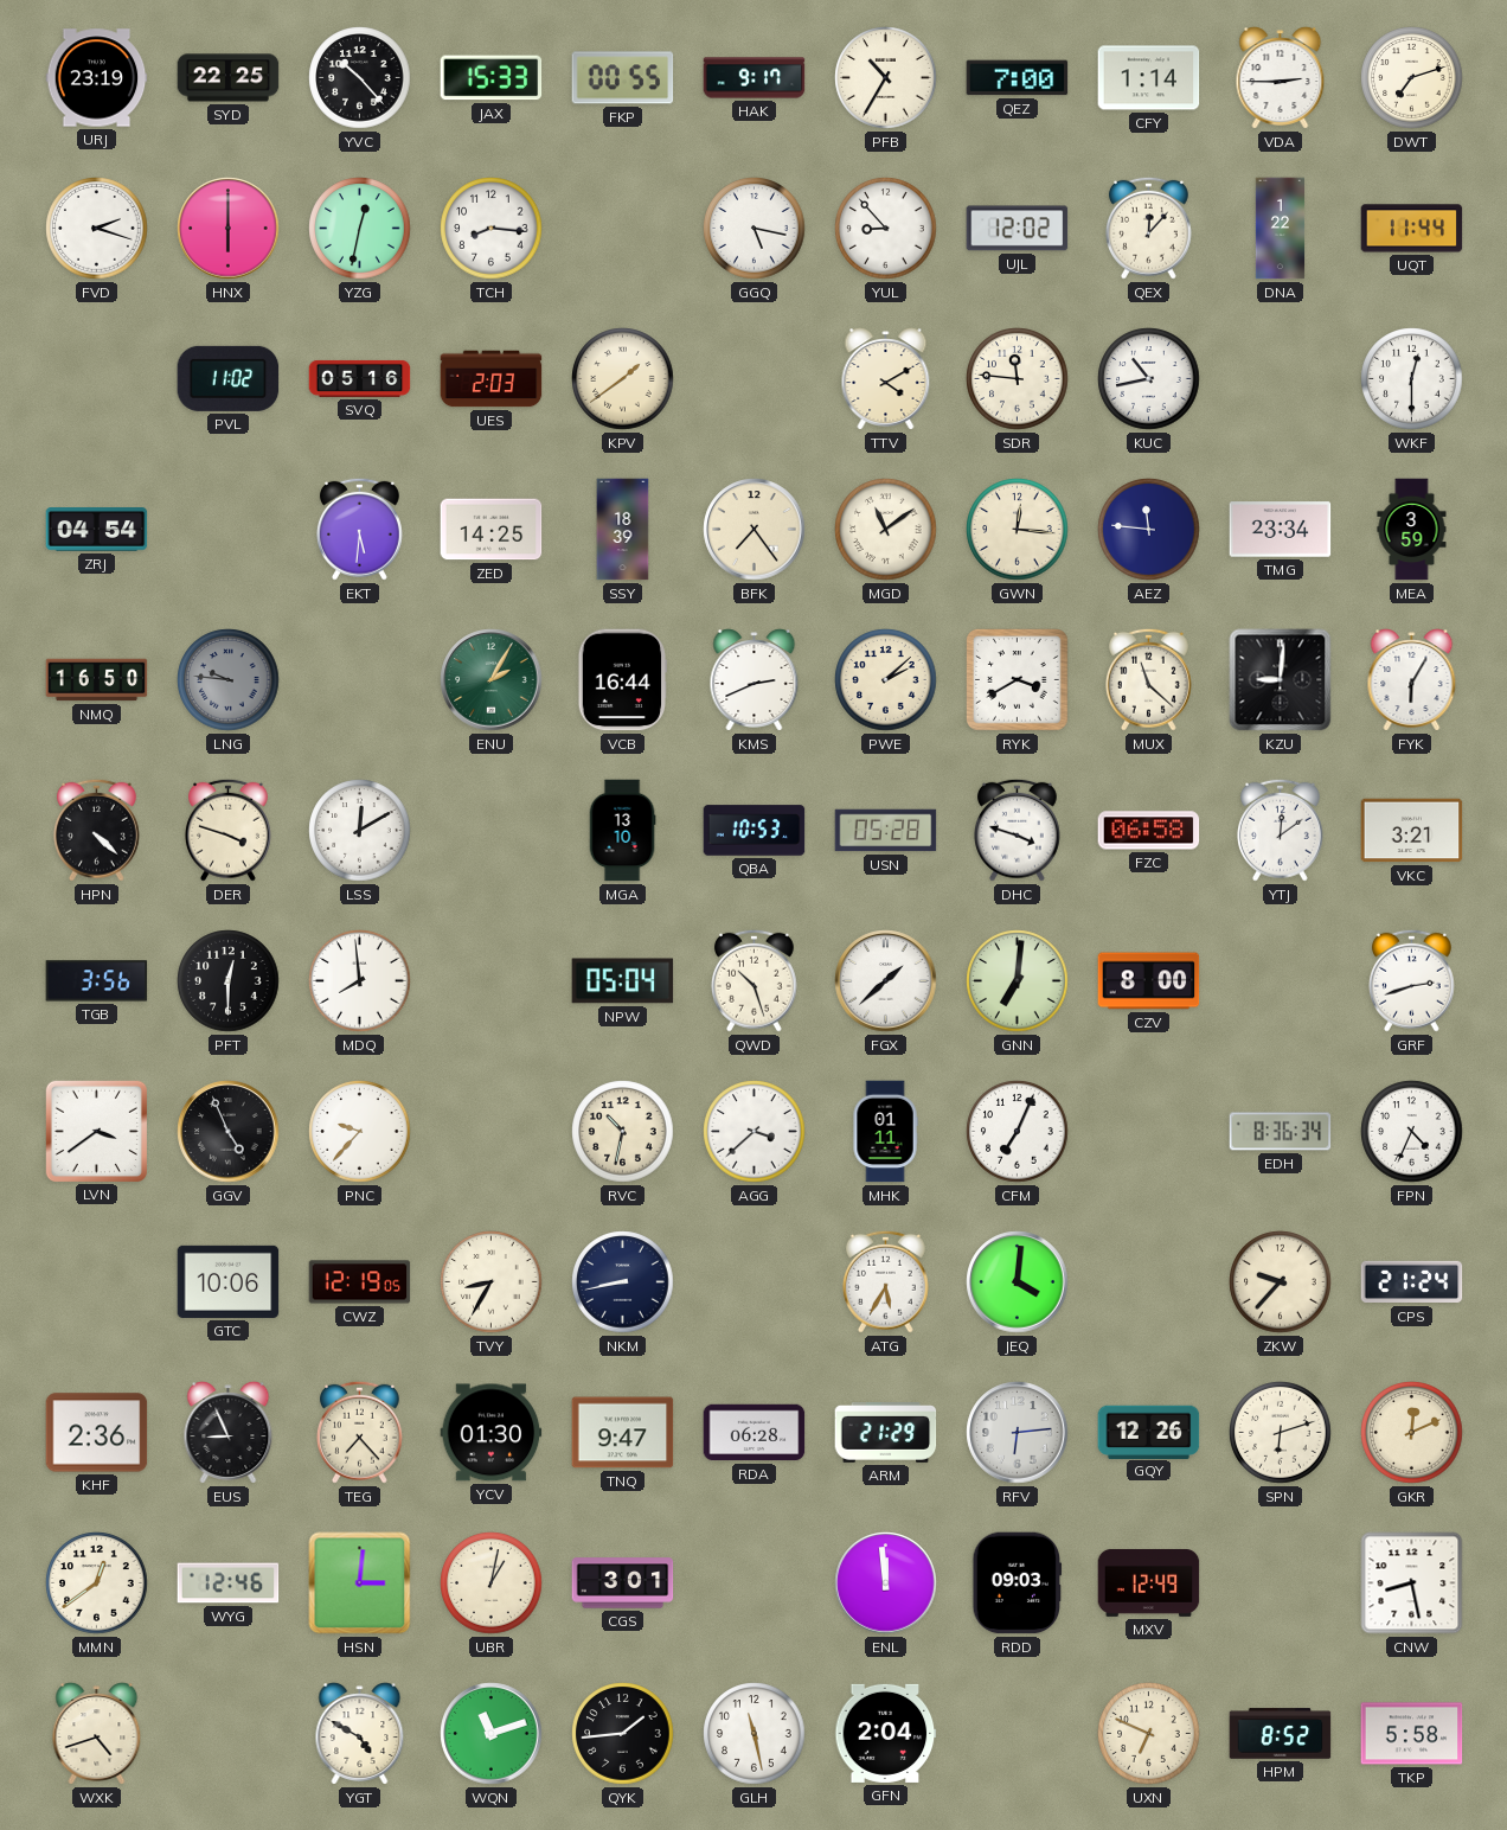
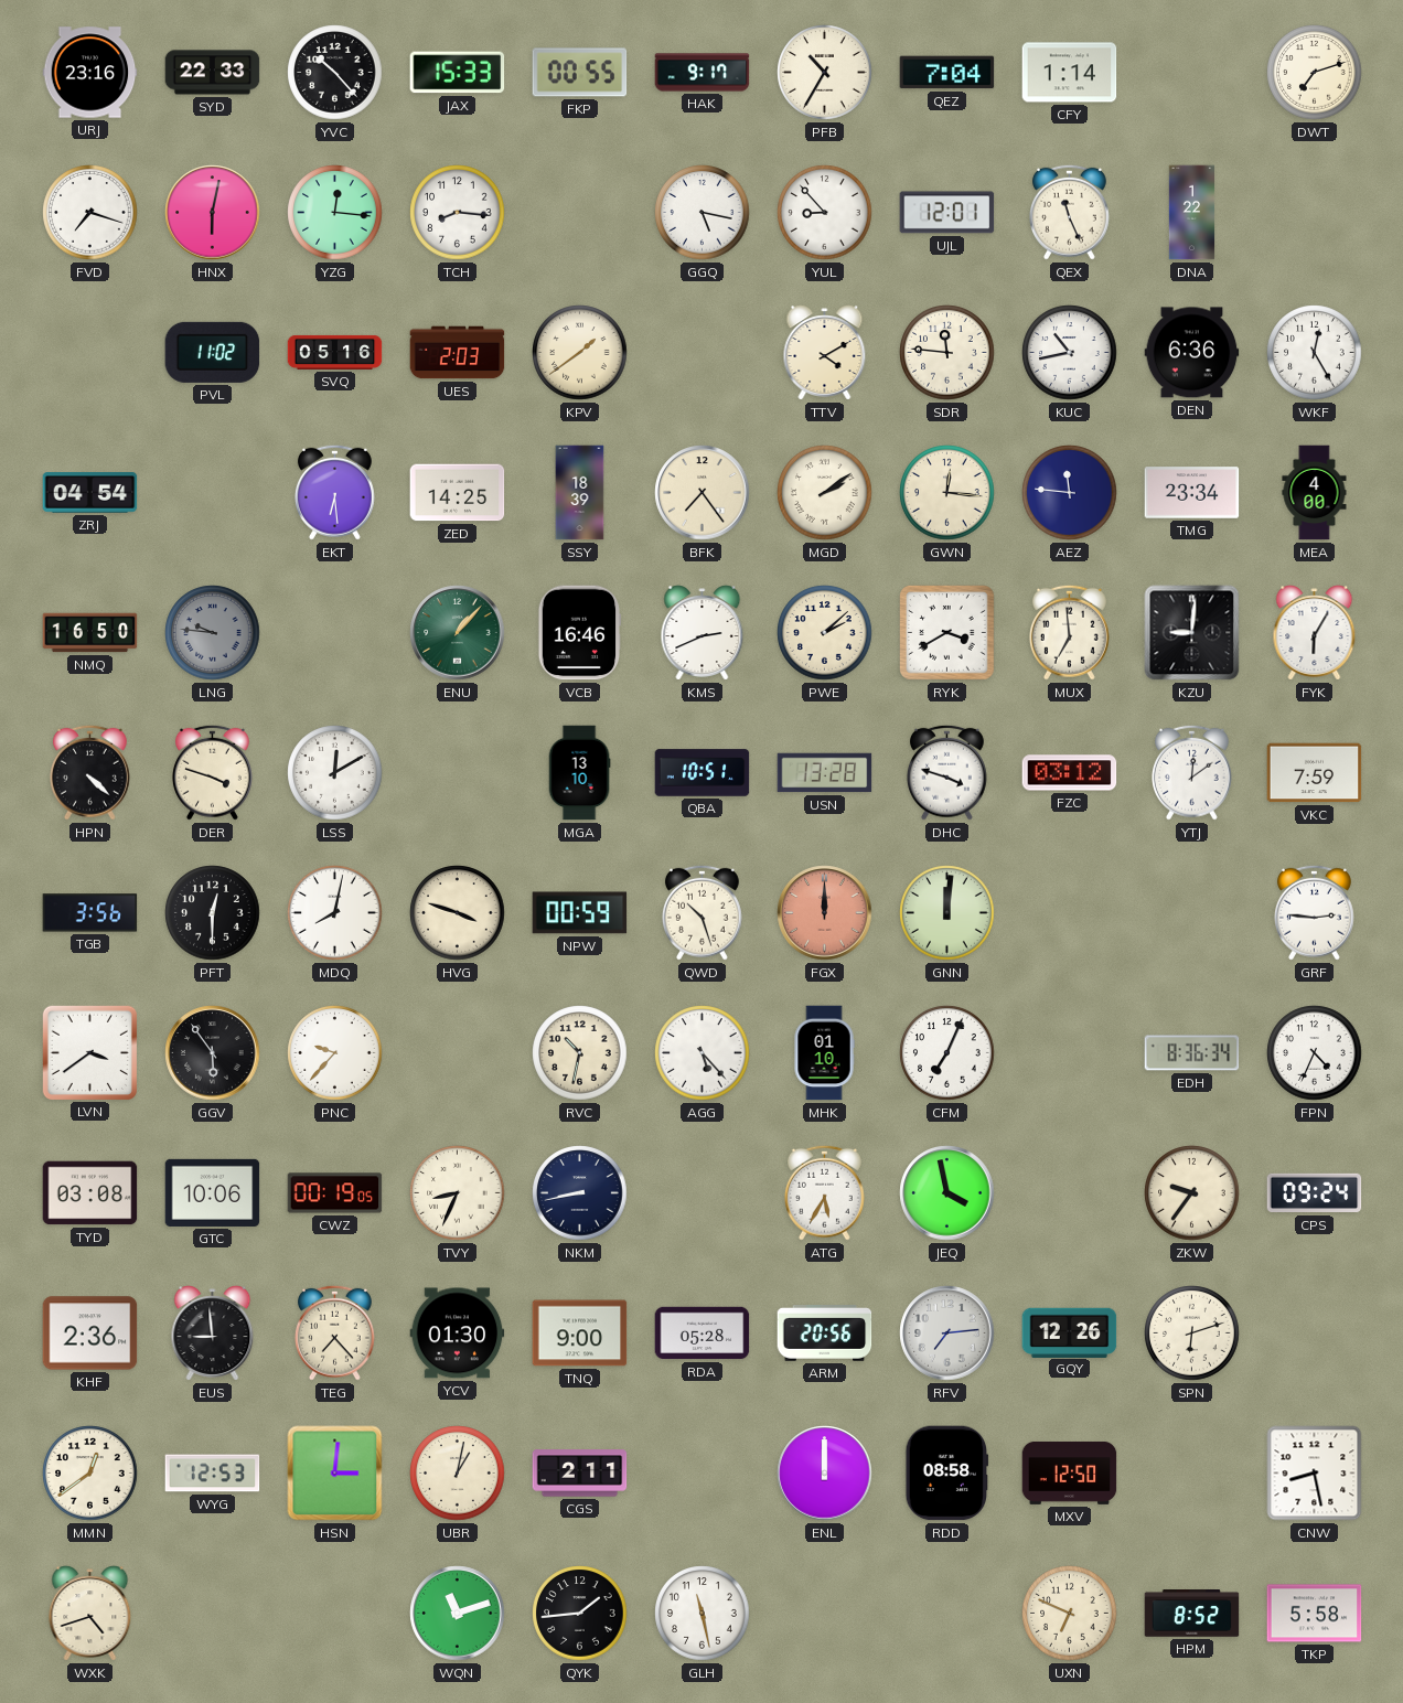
URJ: 23:19 -> 23:16
SYD: 22:25 -> 22:33
QEZ: 7:00 -> 7:04
VDA: 2:45 -> none
FVD: 2:18 -> 7:18
HNX: 6:00 -> 6:02
YZG: 12:32 -> 12:16
UJL: 12:02 -> 12:01
QEX: 12:07 -> 11:26
UQT: 11:44 -> none
DEN: none -> 6:36
WKF: 12:30 -> 12:25
EKT: 5:31 -> 6:29
MGD: 11:09 -> 2:09
MEA: 3:59 -> 4:00
ENU: 2:05 -> 1:07
VCB: 16:44 -> 16:46
MUX: 11:22 -> 6:59
QBA: 10:53 -> 10:51
USN: 05:28 -> 13:28
FZC: 06:58 -> 03:12
VKC: 3:21 -> 7:59
MDQ: 7:59 -> 8:02
HVG: none -> 3:48
NPW: 05:04 -> 00:59
FGX: 1:38 -> 12:00
FGX dial: white -> salmon
GNN: 7:01 -> 12:01
CZV: 8:00 -> none
GRF: 2:42 -> 2:46
GGV: 4:56 -> 5:54
AGG: 3:38 -> 5:23
MHK: 01:11 -> 01:10
TYD: none -> 03:08
CWZ: 12:19 -> 00:19
TVY: 8:35 -> 8:34
JEQ: 4:01 -> 3:58
ZKW: 9:37 -> 9:36
CPS: 21:24 -> 09:24
EUS: 8:56 -> 8:59
TNQ: 9:47 -> 9:00
RDA: 06:28 -> 05:28
ARM: 21:29 -> 20:56
RFV: 6:14 -> 7:14
GKR: 12:11 -> none
WYG: 12:46 -> 12:53
CGS: 3:01 -> 2:11
ENL: 11:59 -> 12:00
RDD: 09:03 -> 08:58
MXV: 12:49 -> 12:50
YGT: 4:50 -> none
GFN: 2:04 -> none
